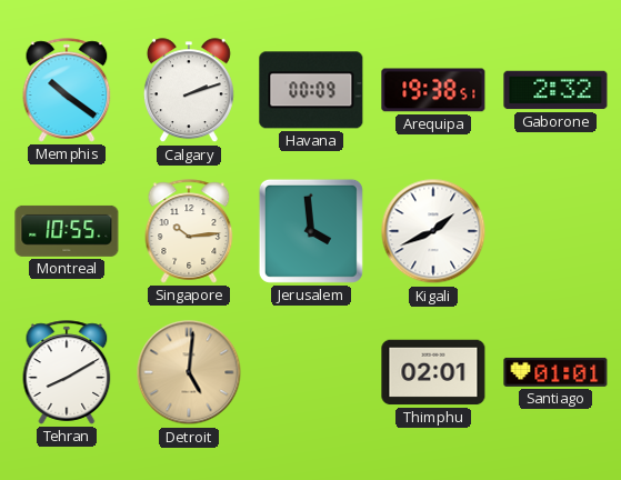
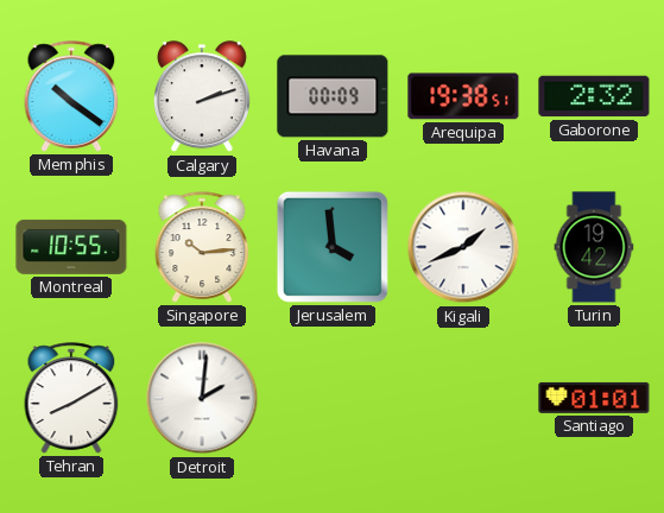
Turin: none -> 19:42
Detroit: 5:01 -> 2:01
Detroit dial: champagne -> white
Thimphu: 02:01 -> none
